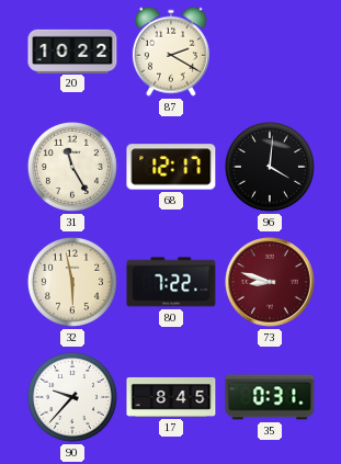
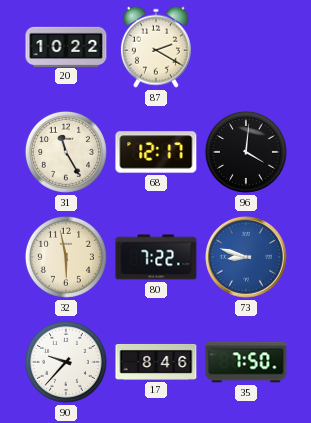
73 dial: burgundy -> blue
17: 8:45 -> 8:46
35: 0:31 -> 7:50
